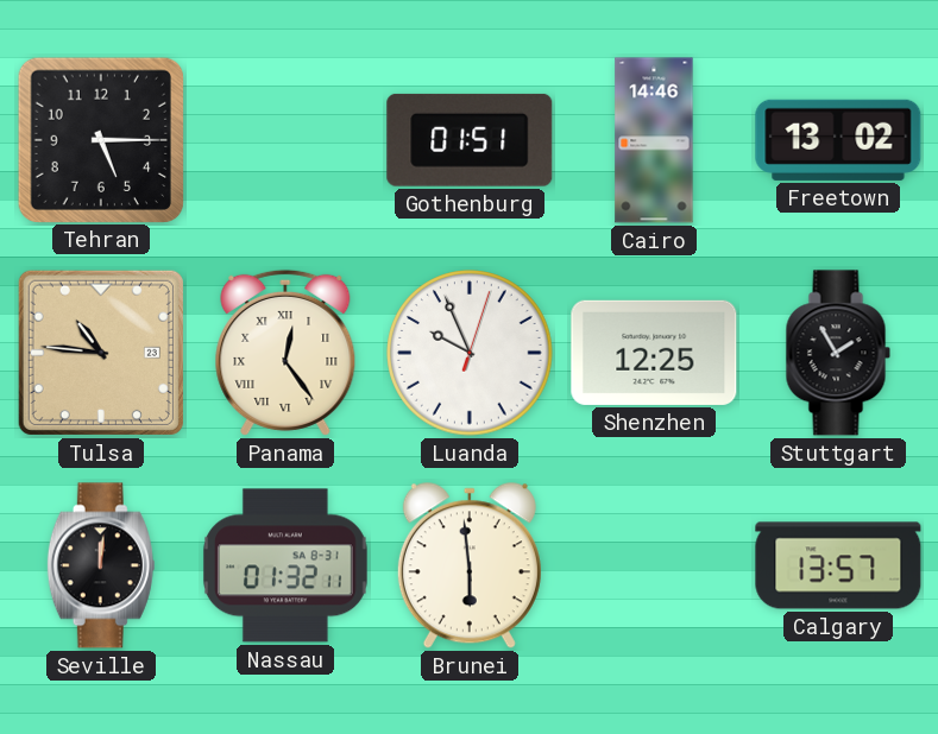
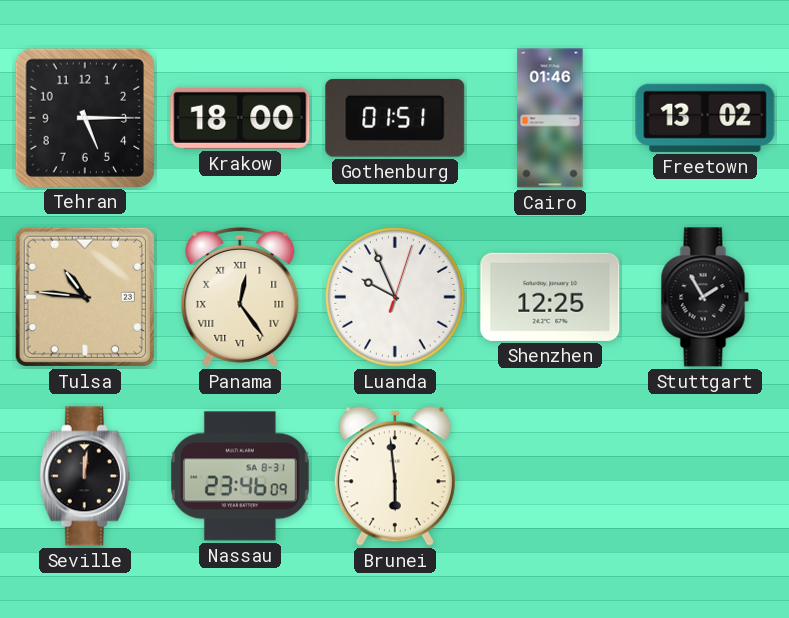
Krakow: none -> 18:00
Cairo: 14:46 -> 01:46
Nassau: 01:32 -> 23:46
Calgary: 13:57 -> none
